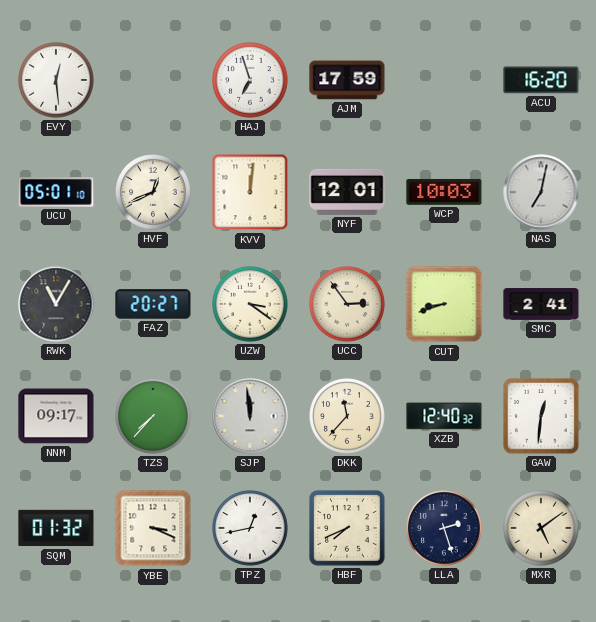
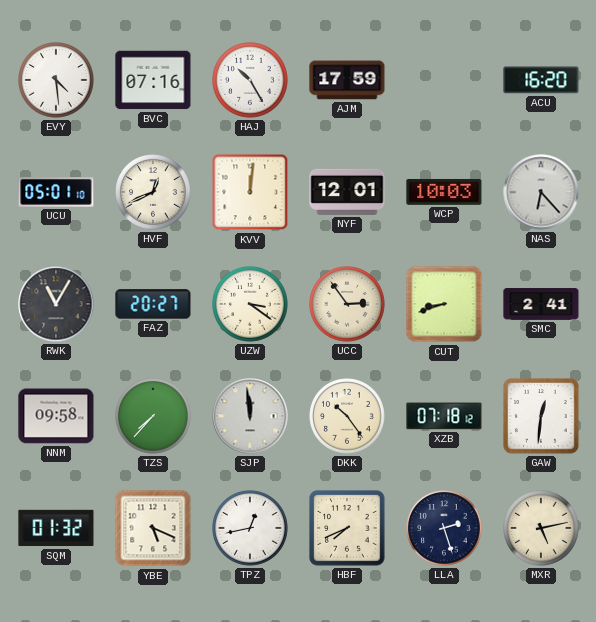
EVY: 12:29 -> 4:29
BVC: none -> 07:16
HAJ: 6:57 -> 10:25
NAS: 7:02 -> 6:23
NNM: 09:17 -> 09:58
DKK: 11:37 -> 10:24
XZB: 12:40 -> 07:18
YBE: 3:19 -> 5:19
MXR: 5:09 -> 5:13
